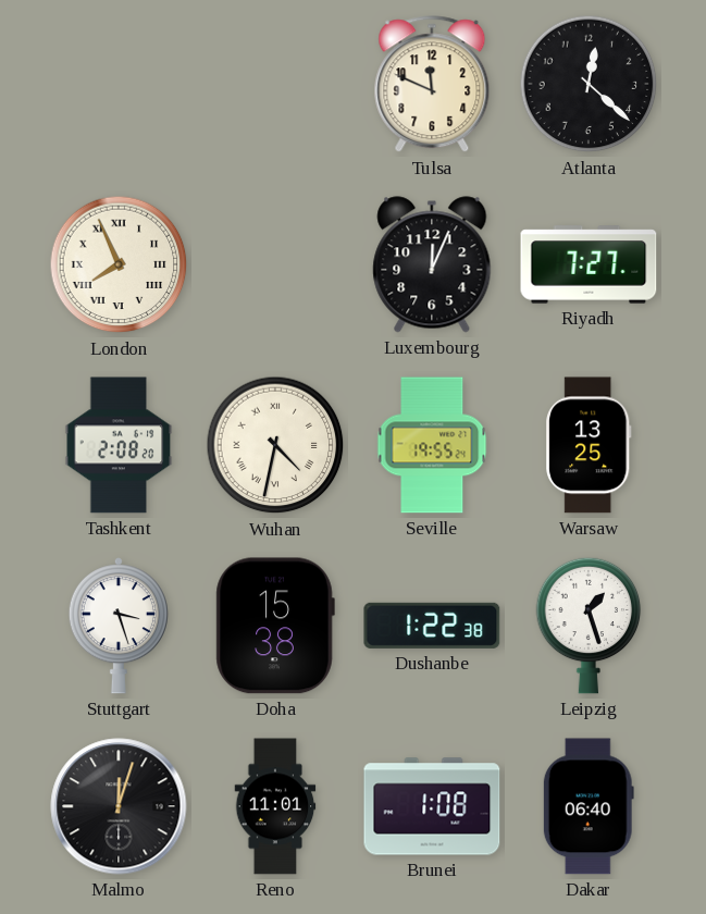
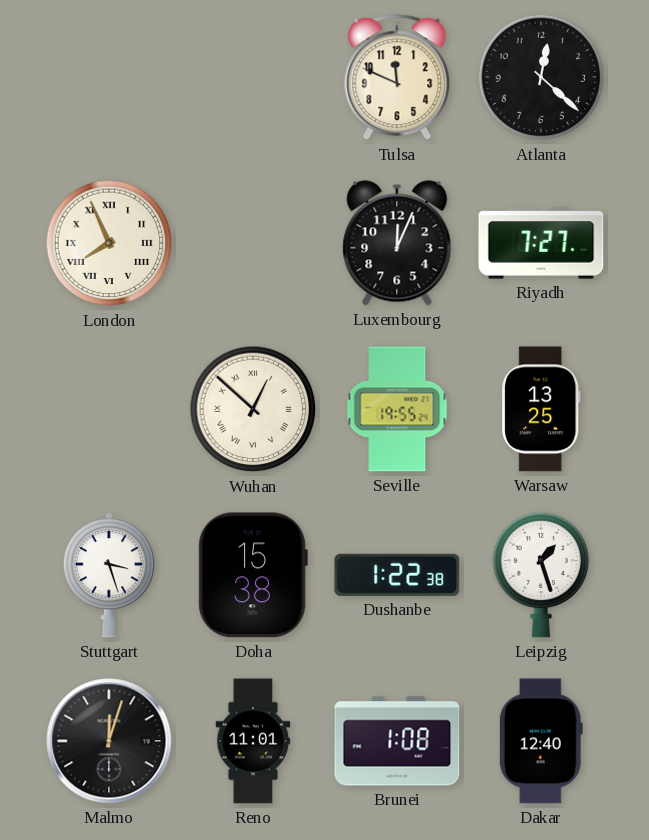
Tashkent: 2:08 -> none
Wuhan: 4:32 -> 12:52
Dakar: 06:40 -> 12:40
